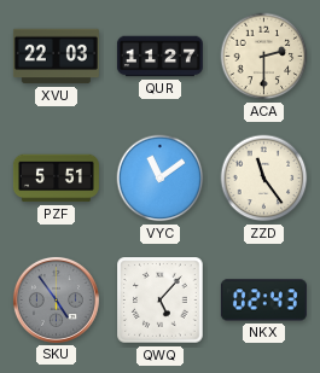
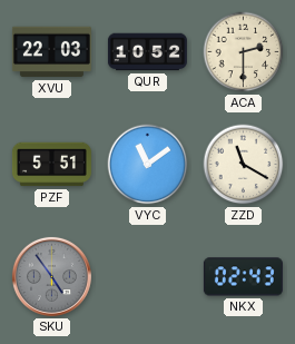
QUR: 11:27 -> 10:52
ZZD: 11:24 -> 11:20
QWQ: 5:07 -> none
